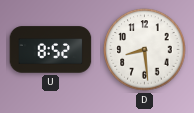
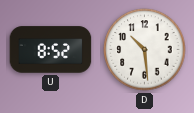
D: 8:29 -> 10:29
